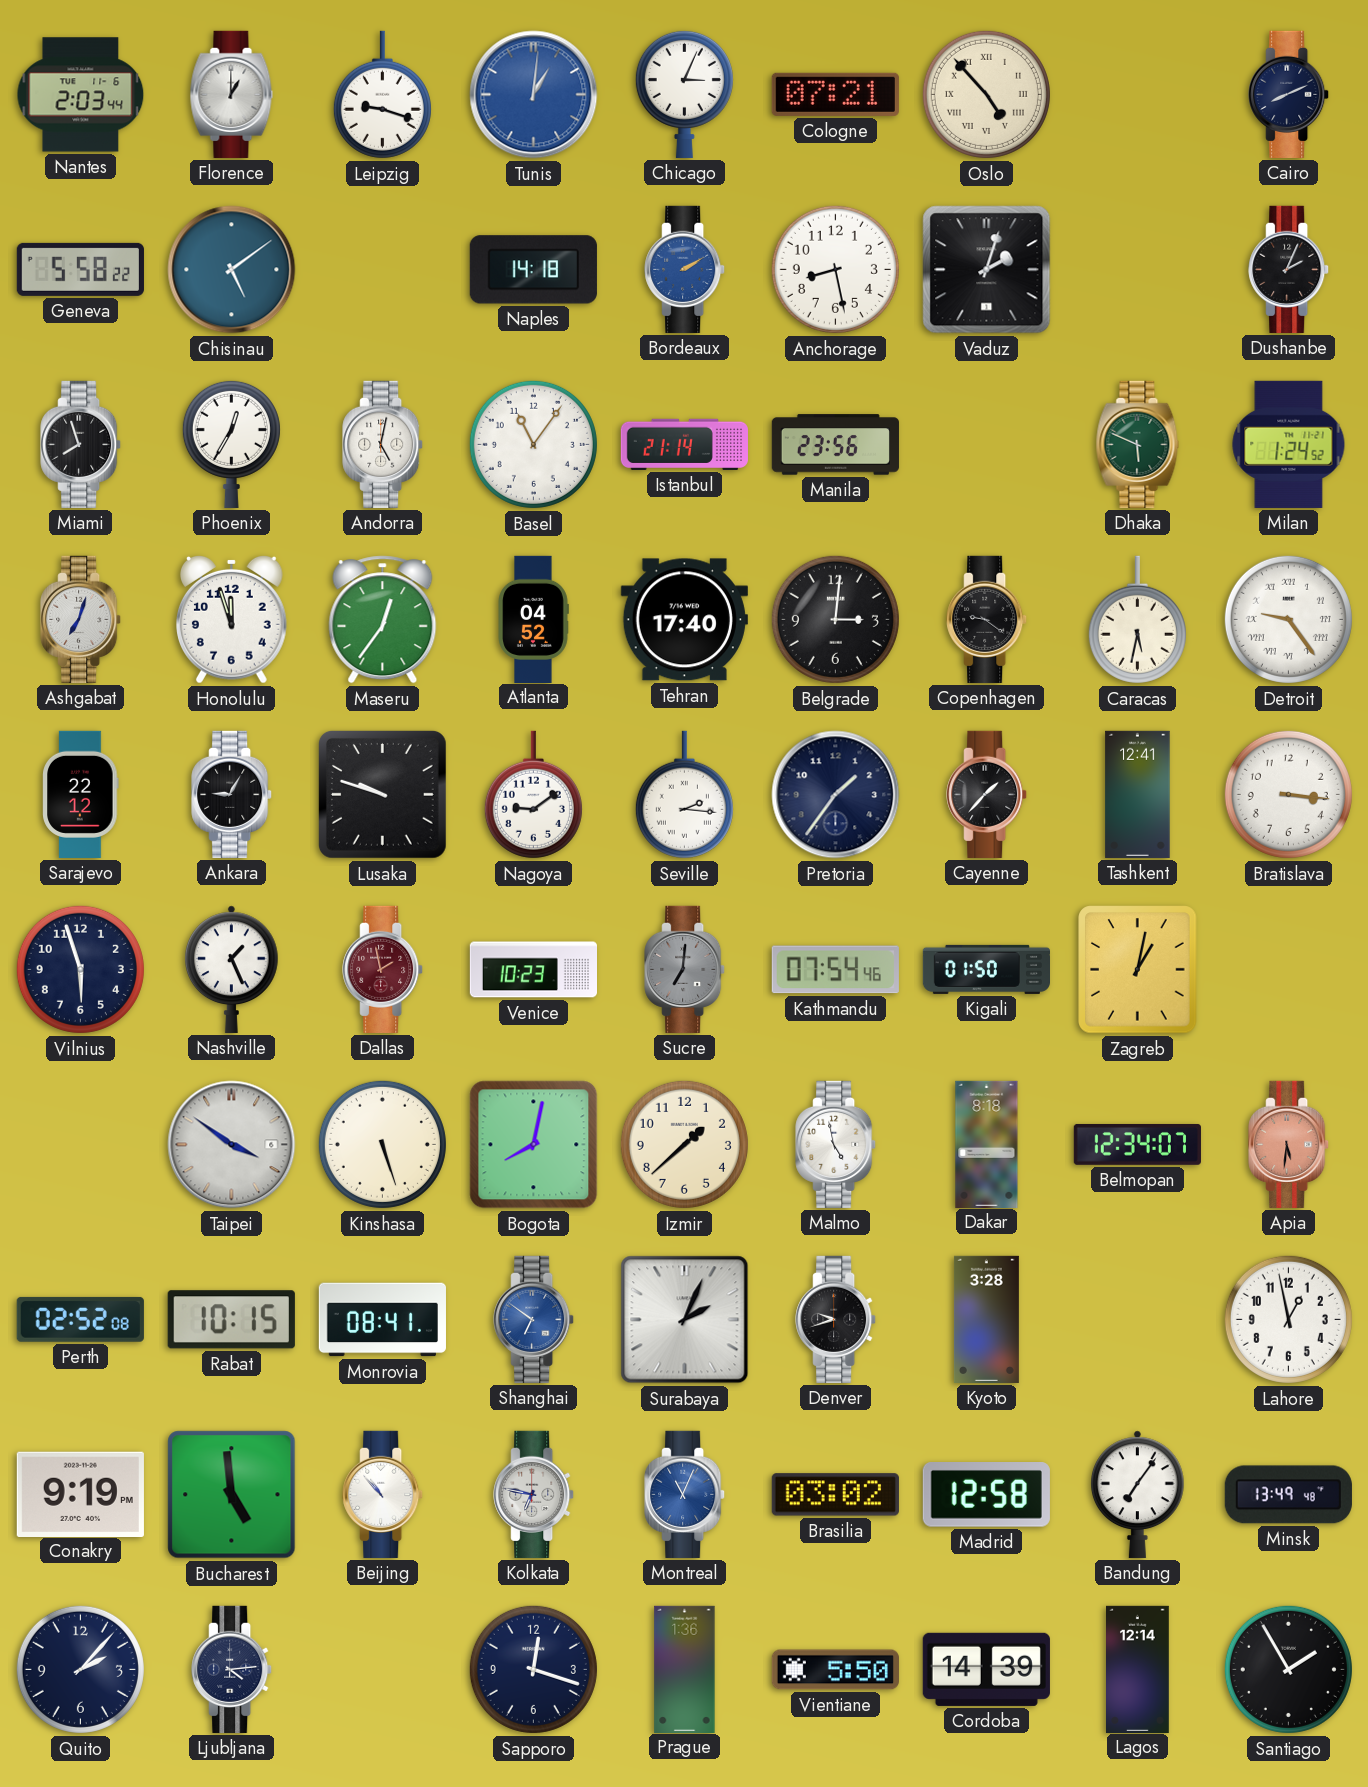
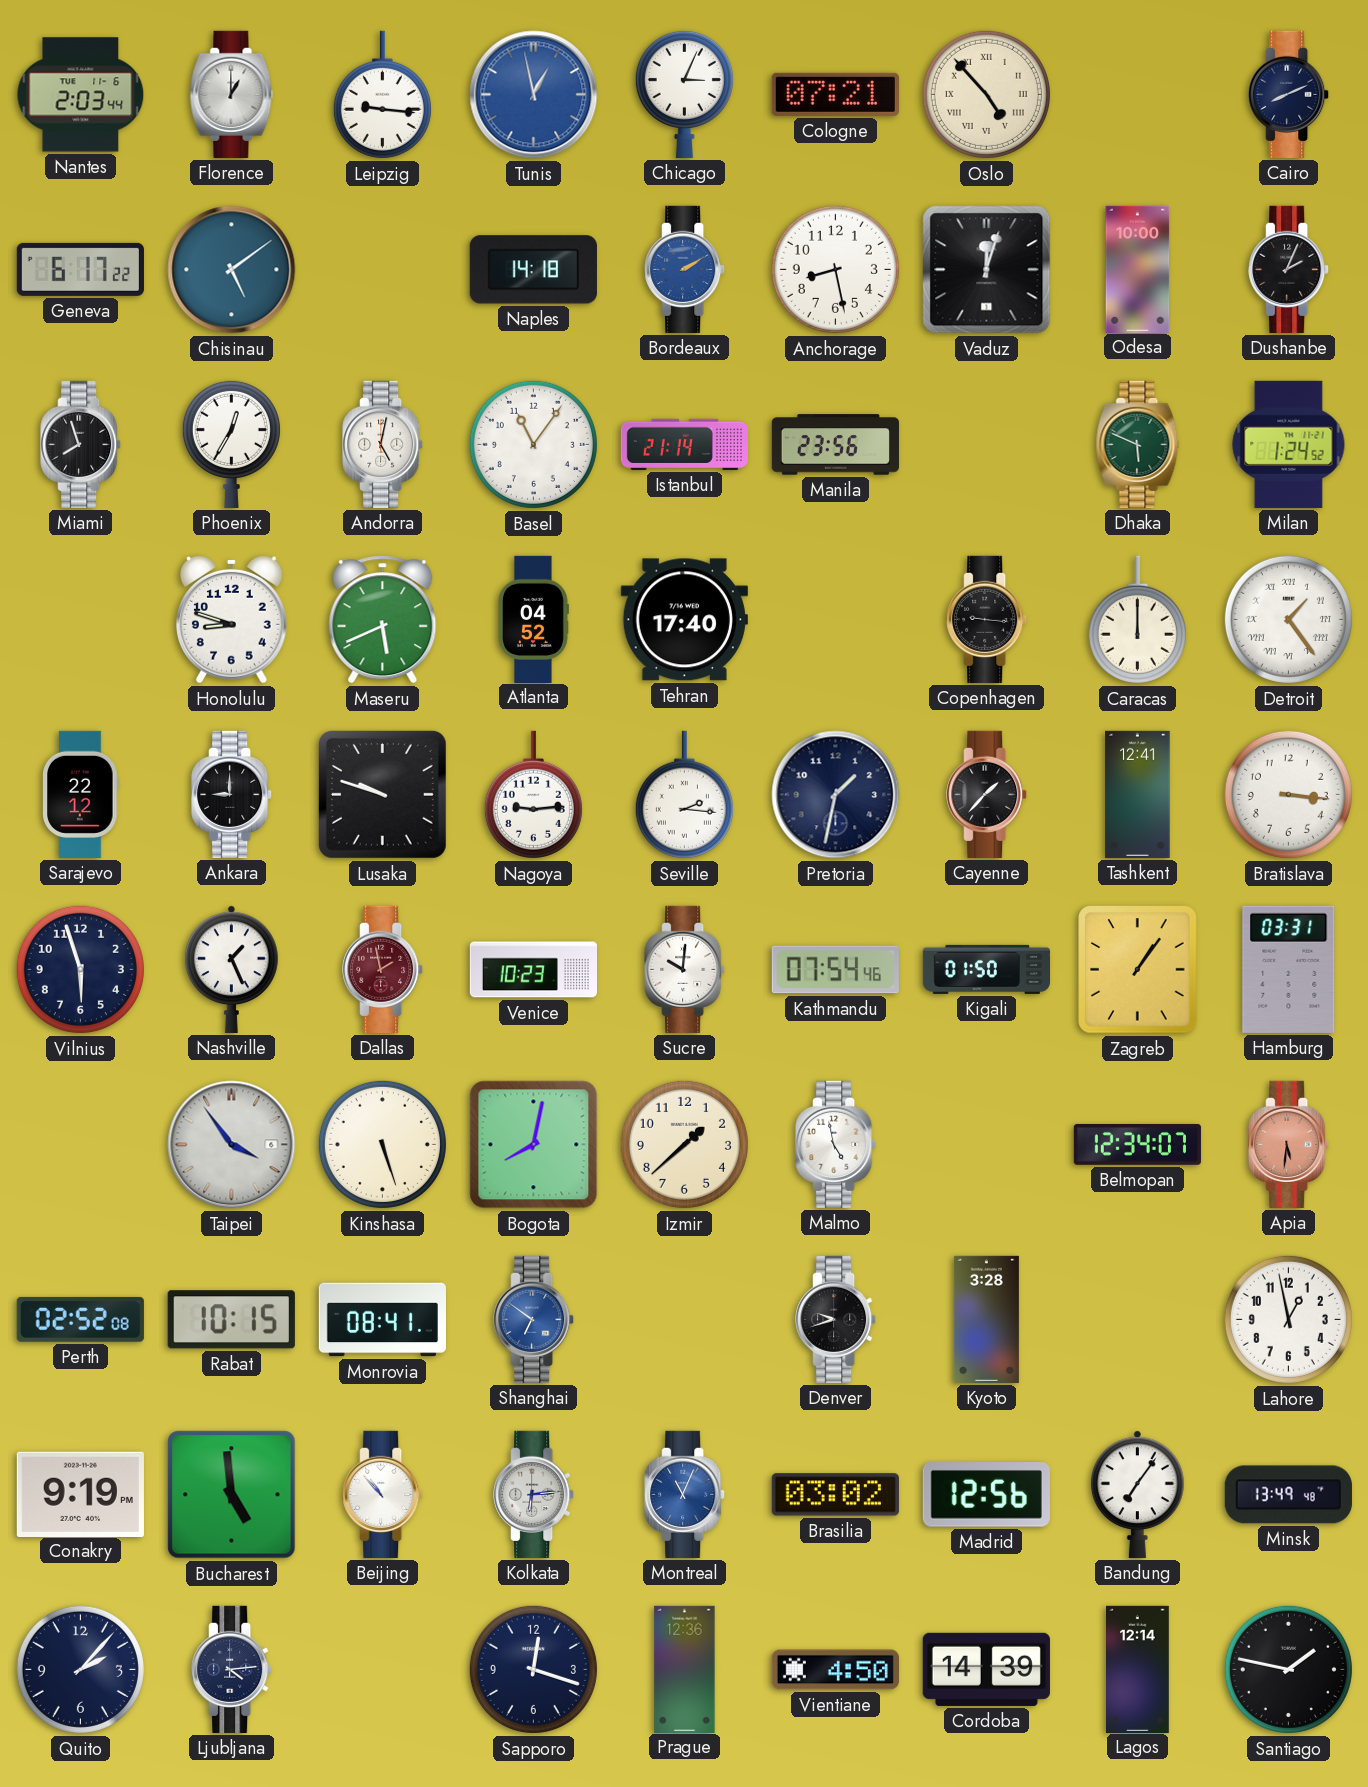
Leipzig: 9:18 -> 9:16
Tunis: 1:01 -> 12:58
Geneva: 5:58 -> 6:17
Vaduz: 2:03 -> 12:03
Odesa: none -> 10:00
Ashgabat: 7:03 -> none
Honolulu: 11:57 -> 8:48
Maseru: 12:36 -> 5:41
Belgrade: 3:01 -> none
Copenhagen: 9:21 -> 9:16
Caracas: 5:32 -> 12:00
Detroit: 9:24 -> 1:24
Ankara: 9:05 -> 9:00
Nagoya: 9:09 -> 9:14
Pretoria: 1:36 -> 1:32
Sucre: 7:01 -> 10:01
Sucre dial: grey -> white
Zagreb: 1:02 -> 1:06
Hamburg: none -> 03:31
Taipei: 3:51 -> 3:54
Dakar: 8:18 -> none
Surabaya: 2:04 -> none
Kolkata: 6:47 -> 6:14
Madrid: 12:58 -> 12:56
Prague: 1:36 -> 12:36
Vientiane: 5:50 -> 4:50
Santiago: 1:55 -> 1:47
